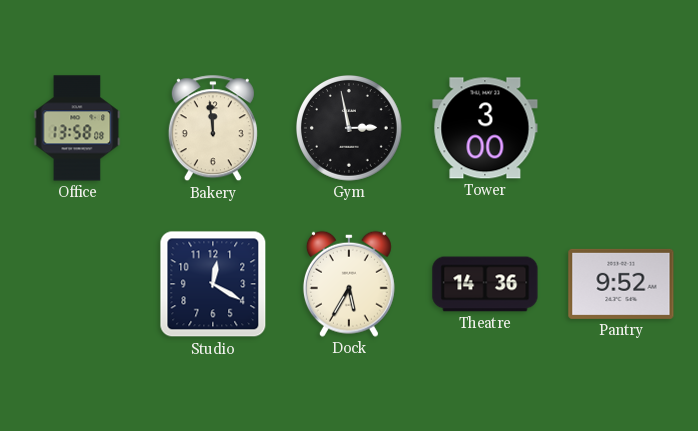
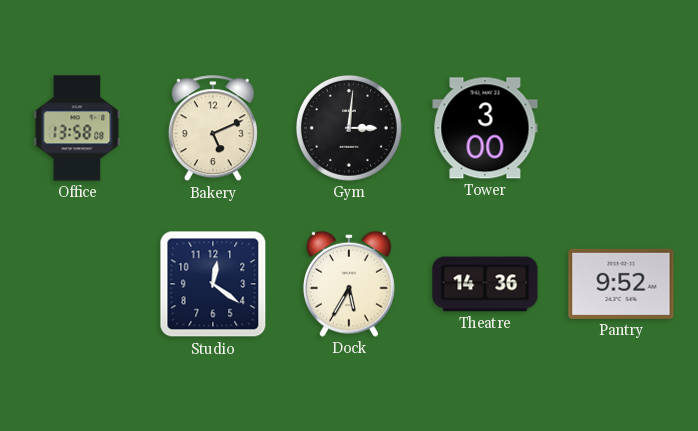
Bakery: 11:59 -> 5:11
Gym: 2:58 -> 3:01
Studio: 12:20 -> 12:21
